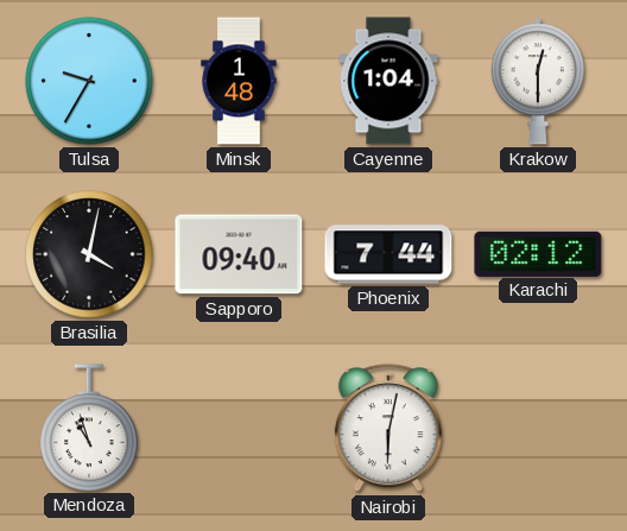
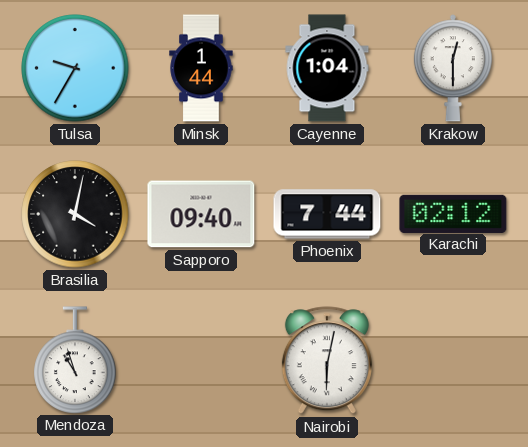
Minsk: 1:48 -> 1:44
